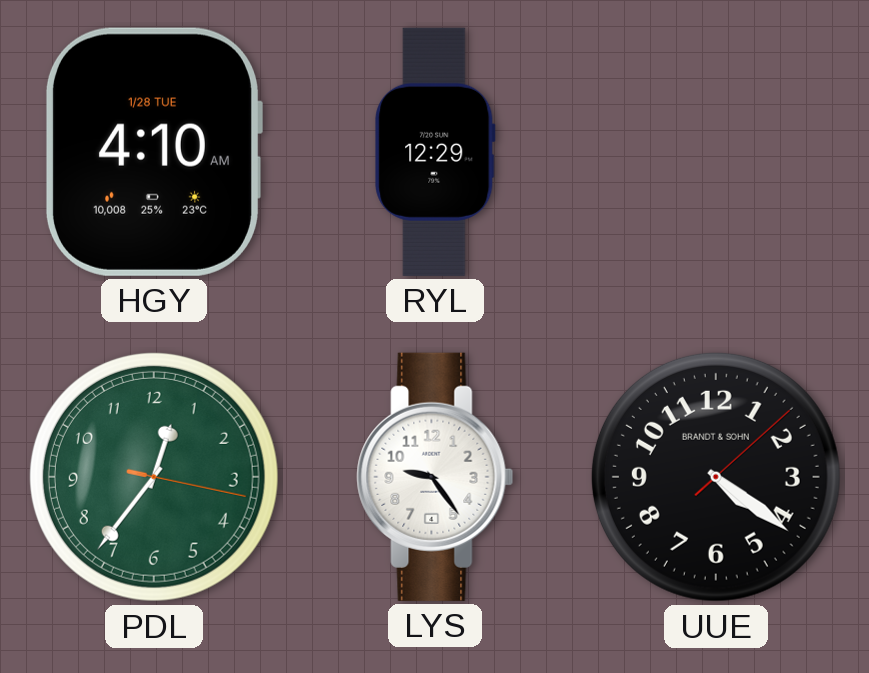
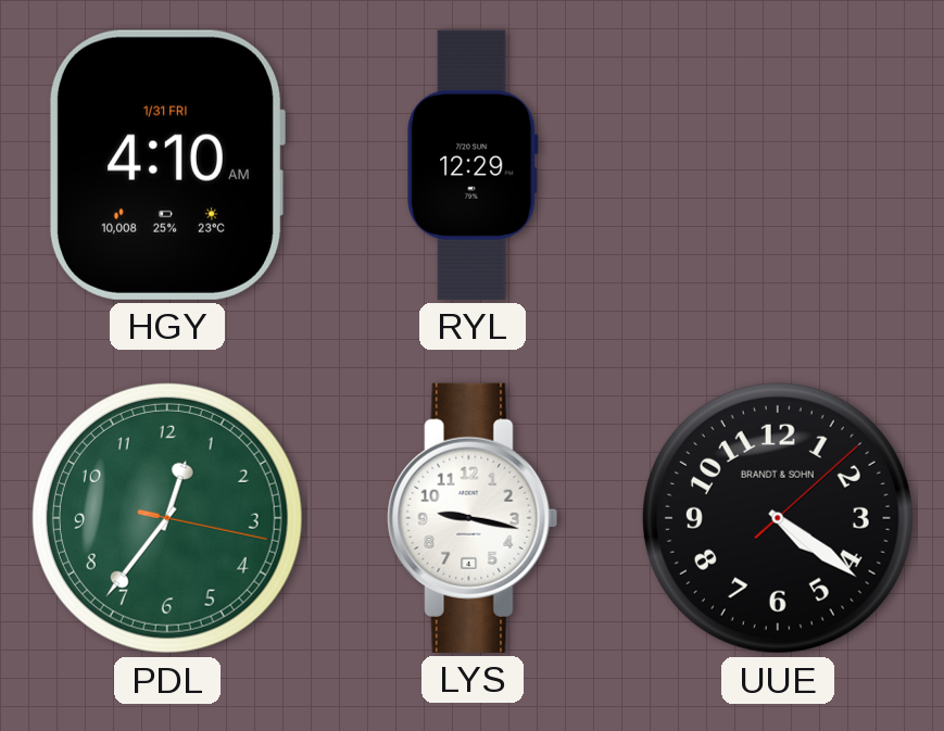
HGY date: 1/28 TUE -> 1/31 FRI
LYS: 9:24 -> 9:17
